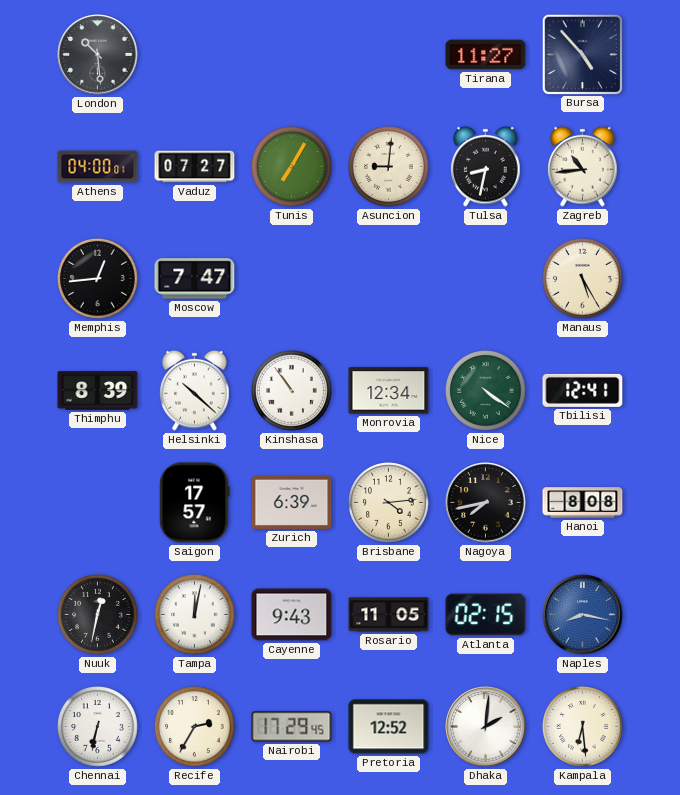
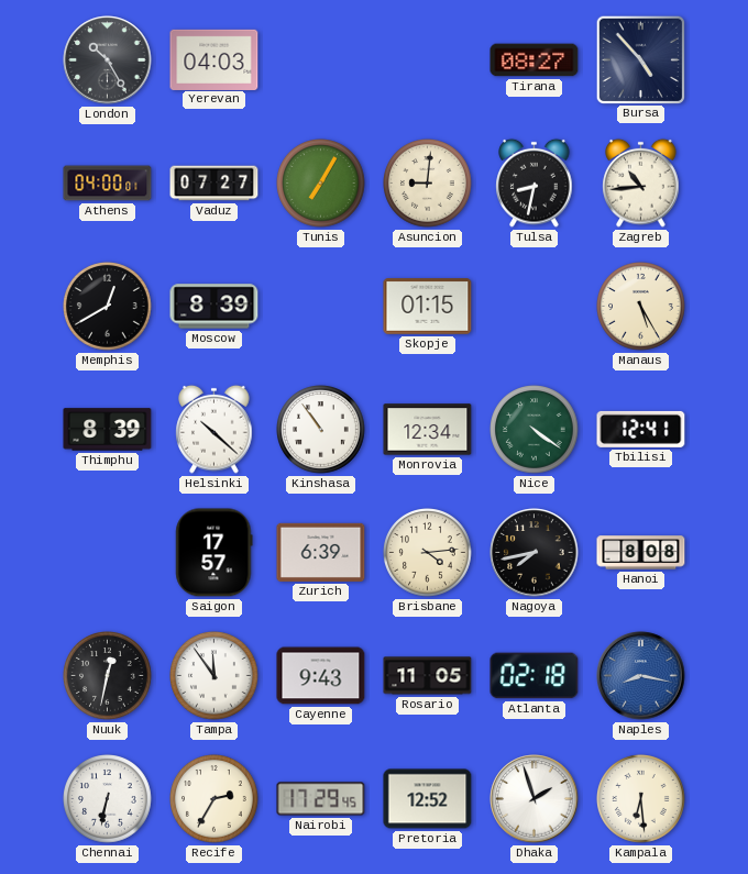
London: 10:29 -> 10:25
Yerevan: none -> 04:03
Tirana: 11:27 -> 08:27
Memphis: 12:44 -> 12:40
Moscow: 7:47 -> 8:39
Skopje: none -> 01:15
Tampa: 12:02 -> 11:54
Atlanta: 02:15 -> 02:18
Dhaka: 2:01 -> 1:57
